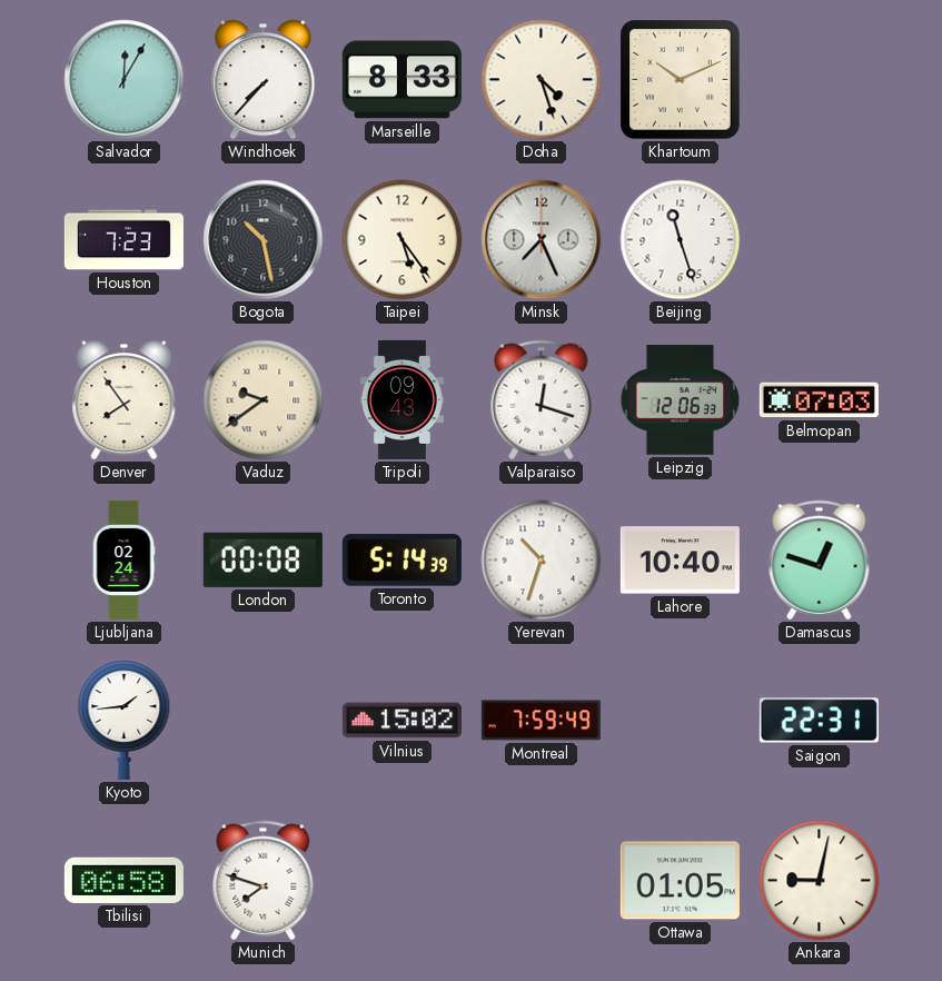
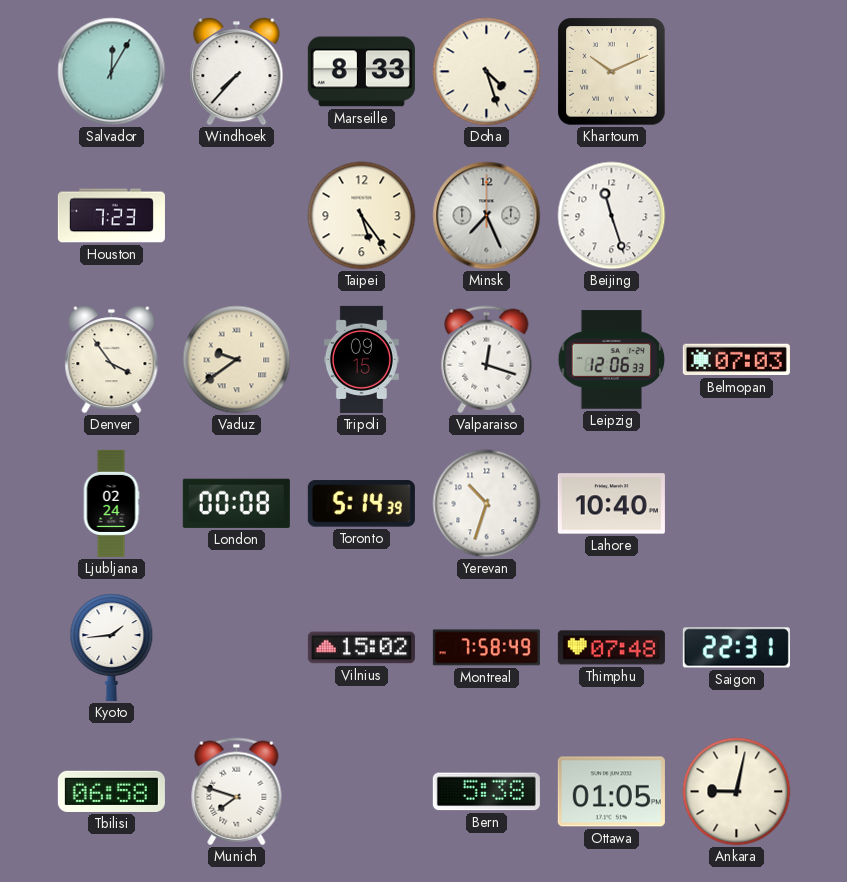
Bogota: 10:28 -> none
Denver: 7:54 -> 3:54
Tripoli: 09:43 -> 09:15
Damascus: 12:48 -> none
Montreal: 7:59 -> 7:58
Thimphu: none -> 07:48
Bern: none -> 5:38
